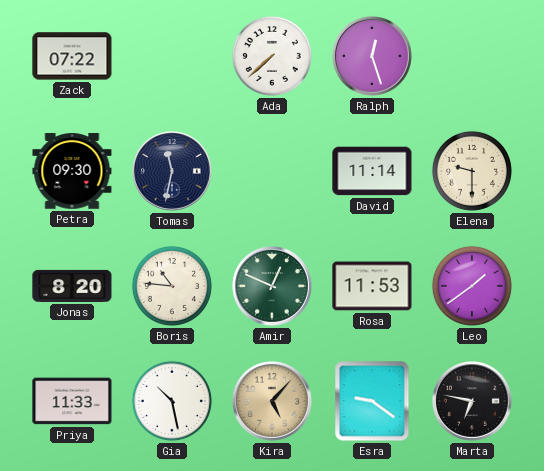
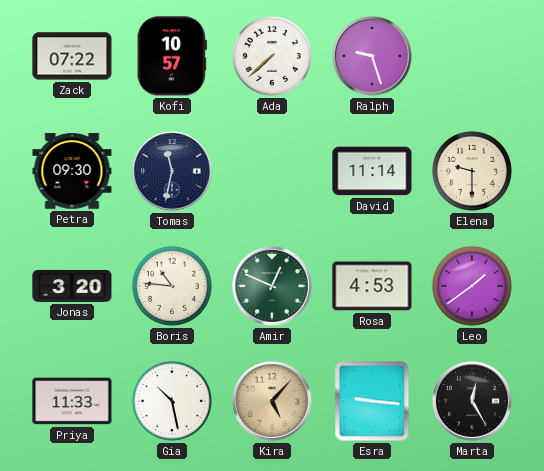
Kofi: none -> 10:57
Ralph: 12:27 -> 9:27
Jonas: 8:20 -> 3:20
Rosa: 11:53 -> 4:53
Esra: 9:21 -> 9:16
Marta: 6:47 -> 12:25
